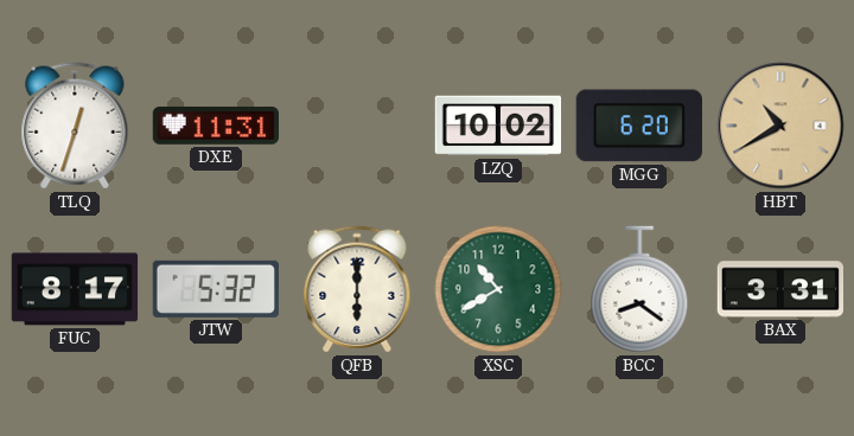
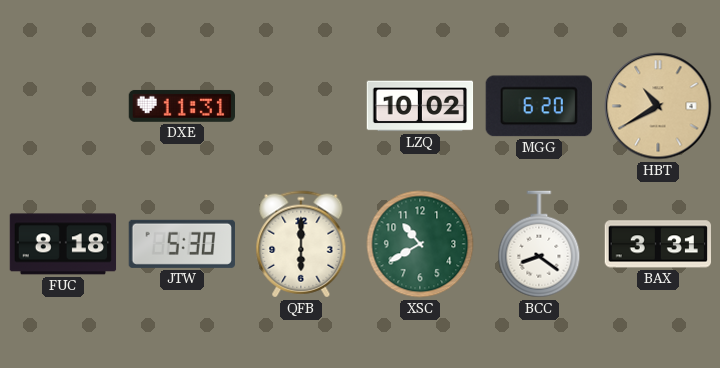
TLQ: 12:33 -> none
FUC: 8:17 -> 8:18
JTW: 5:32 -> 5:30
